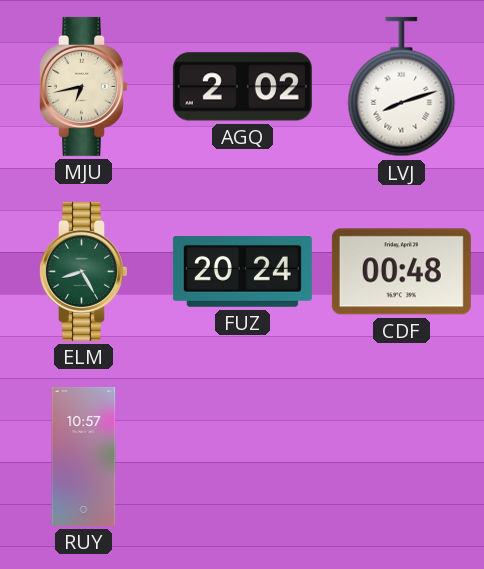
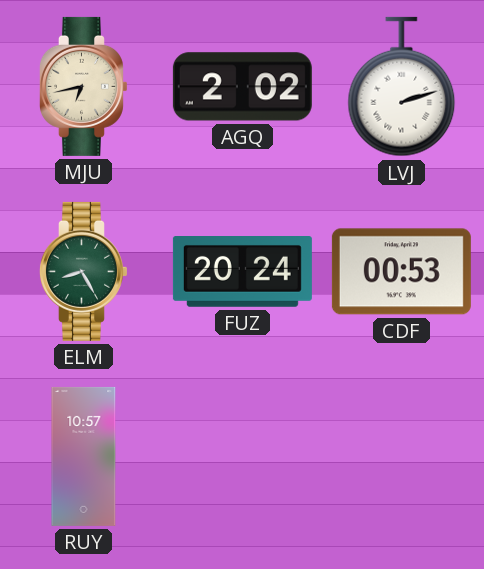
LVJ: 8:12 -> 2:12
CDF: 00:48 -> 00:53
